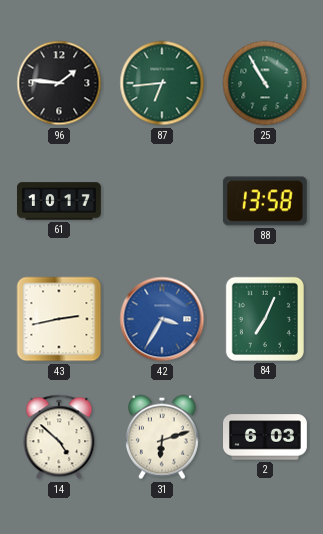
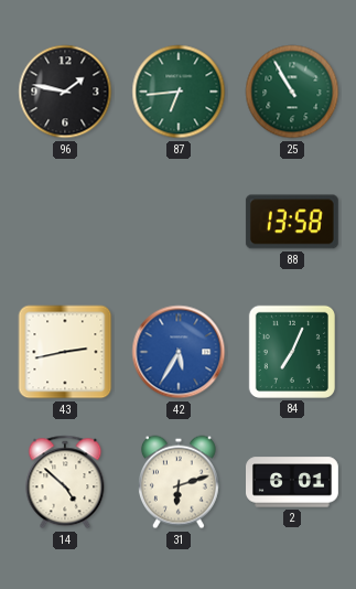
96: 1:46 -> 1:47
61: 10:17 -> none
42: 3:35 -> 5:35
2: 6:03 -> 6:01
